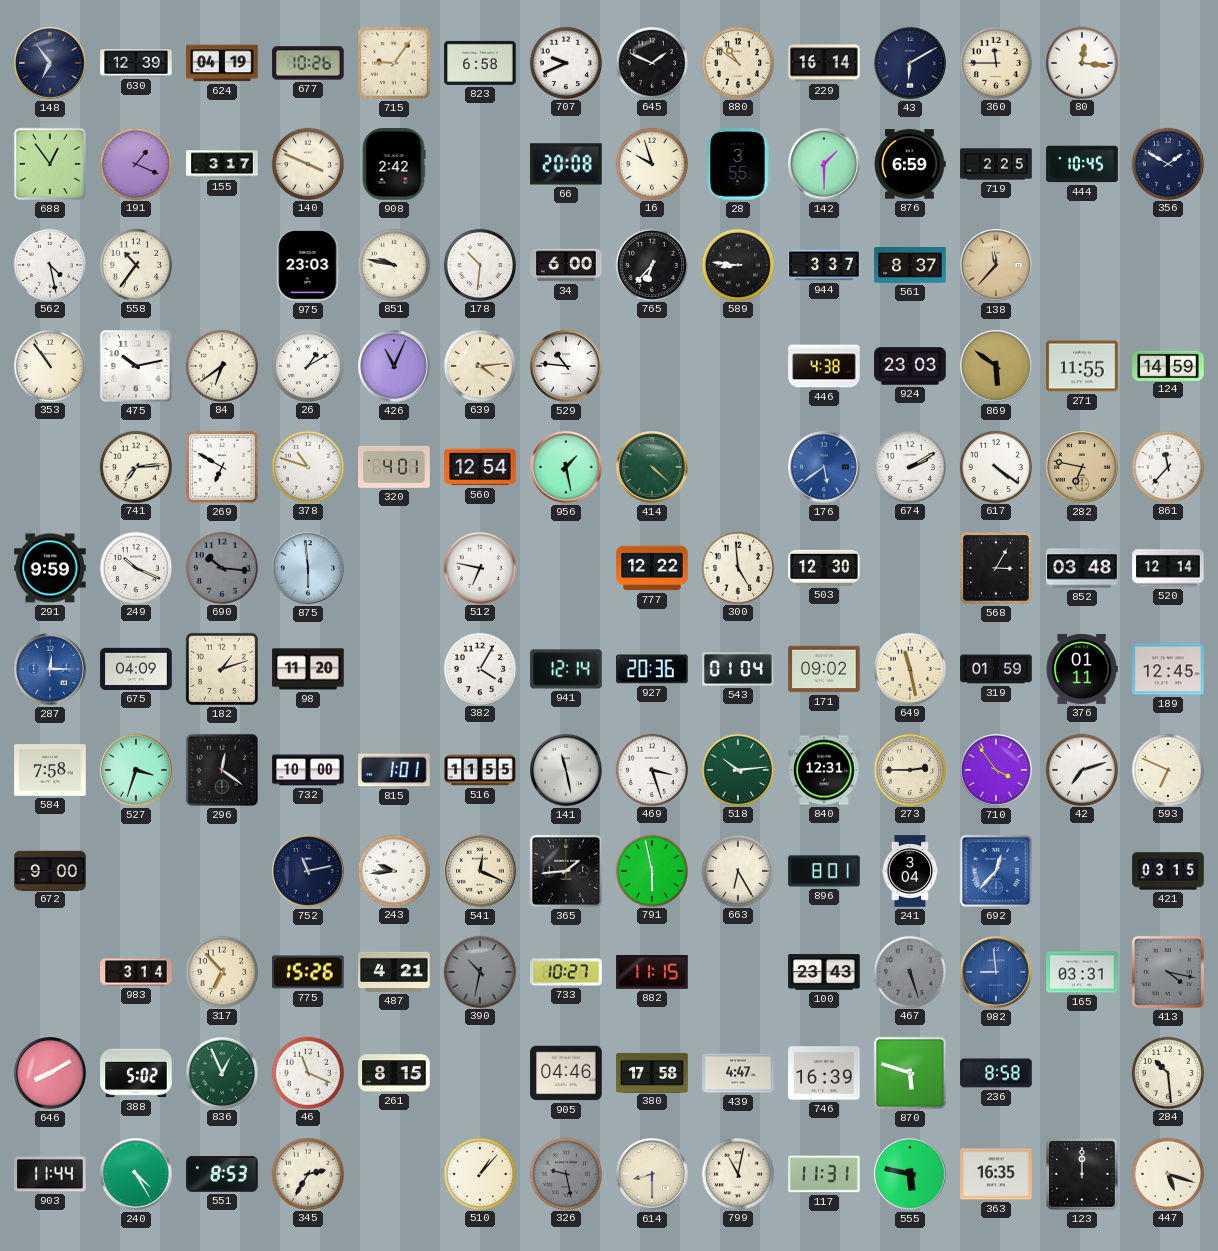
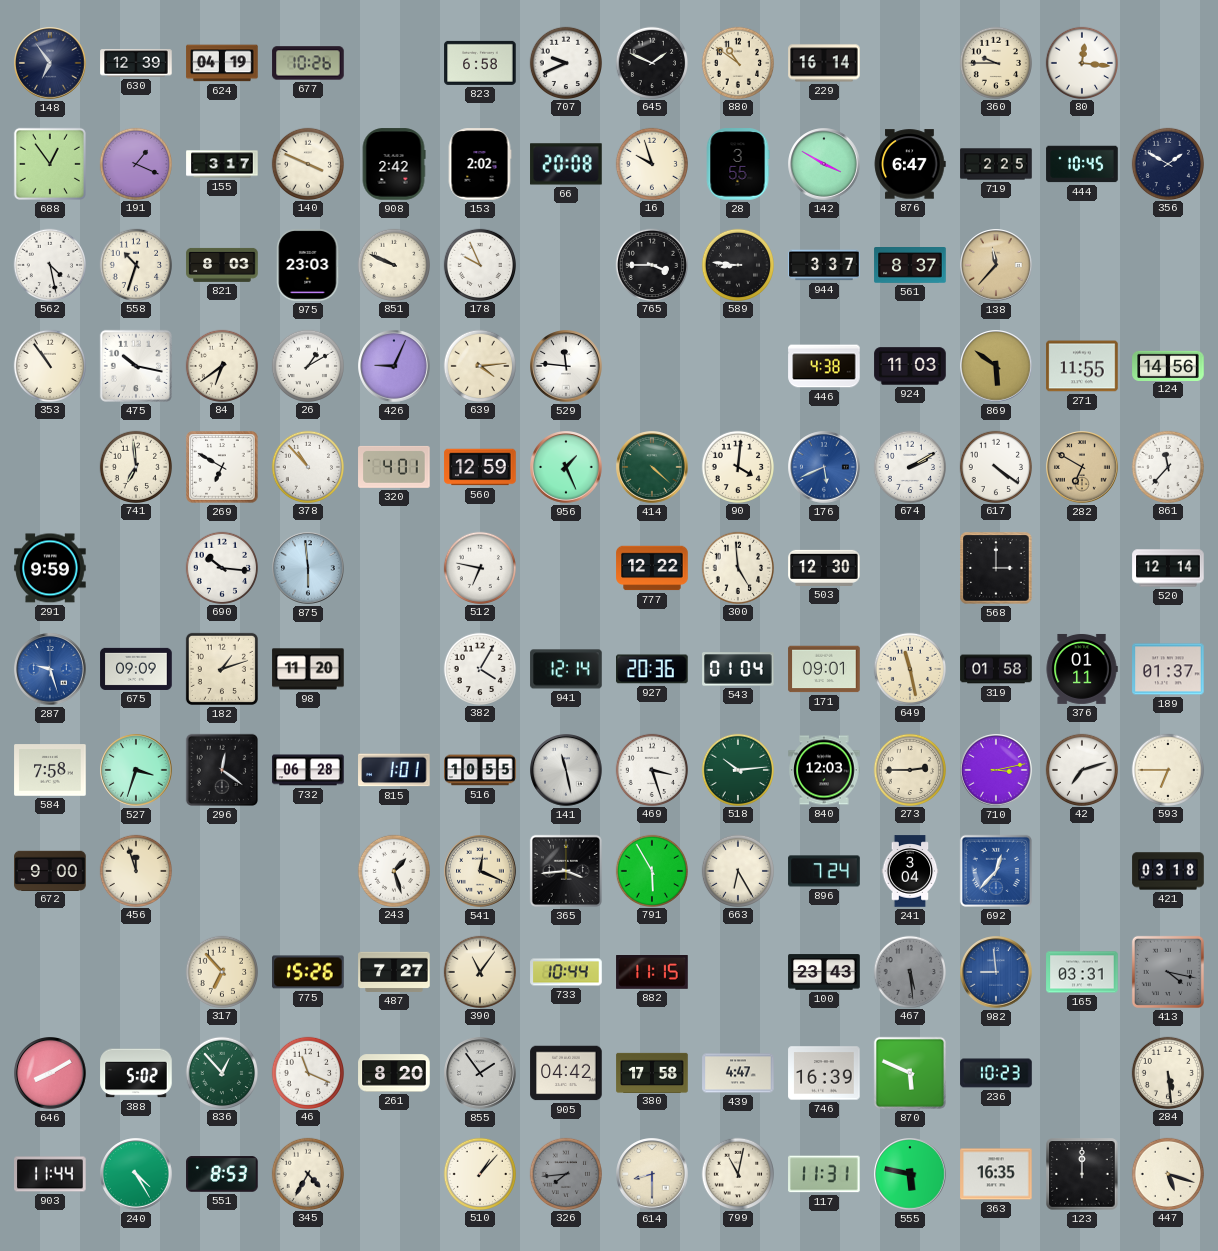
715: 9:06 -> none
43: 6:10 -> none
360: 11:45 -> 9:45
153: none -> 2:02
142: 1:30 -> 3:50
876: 6:59 -> 6:47
558: 10:36 -> 10:33
821: none -> 8:03
851: 9:47 -> 9:49
178: 10:31 -> 9:56
34: 6:00 -> none
765: 6:37 -> 3:45
475: 10:13 -> 10:17
426: 11:04 -> 9:04
529: 10:46 -> 11:46
924: 23:03 -> 11:03
124: 14:59 -> 14:56
741: 7:14 -> 6:59
378: 10:48 -> 10:53
560: 12:54 -> 12:59
956: 1:28 -> 1:26
90: none -> 4:01
176: 5:39 -> 5:41
282: 6:47 -> 6:50
249: 10:19 -> none
690 dial: grey -> white
568: 3:05 -> 3:00
852: 03:48 -> none
287: 12:15 -> 9:27
675: 04:09 -> 09:09
171: 09:02 -> 09:01
319: 01:59 -> 01:58
189: 12:45 -> 01:37
732: 10:00 -> 06:28
516: 11:55 -> 10:55
840: 12:31 -> 12:03
710: 3:54 -> 3:13
593: 6:49 -> 6:45
456: none -> 11:57
752: 11:13 -> none
243: 9:44 -> 1:27
365: 1:44 -> 3:44
791: 5:58 -> 5:55
896: 8:01 -> 7:24
421: 03:15 -> 03:18
983: 3:14 -> none
487: 4:21 -> 7:27
390: 10:32 -> 11:06
390 dial: grey -> cream
733: 10:27 -> 10:44
467: 5:27 -> 5:29
836: 12:56 -> 12:53
261: 8:15 -> 8:20
855: none -> 1:54
905: 04:46 -> 04:42
870: 5:48 -> 5:49
236: 8:58 -> 10:23
284: 10:29 -> 5:29
345: 2:35 -> 4:35
326: 9:28 -> 7:44
